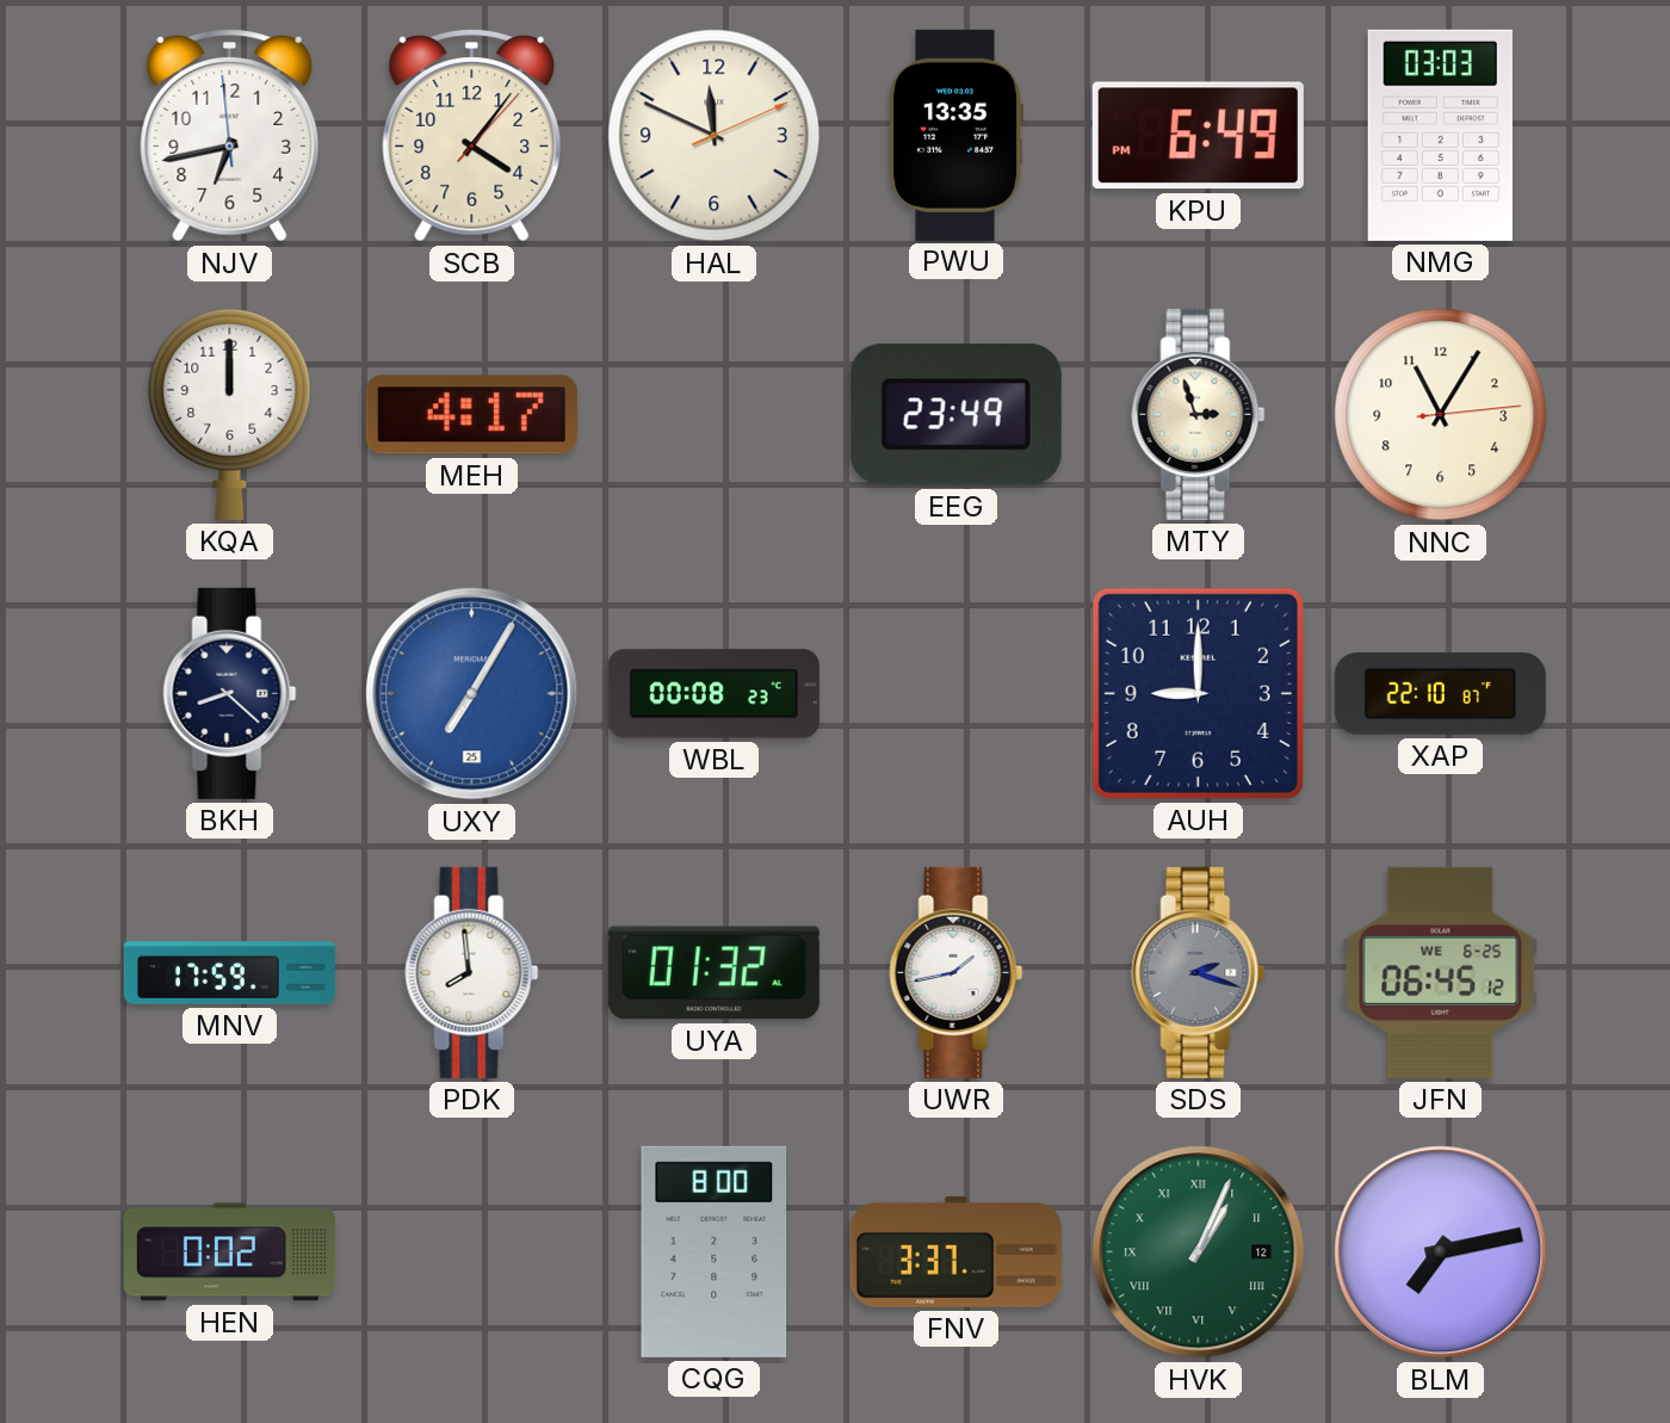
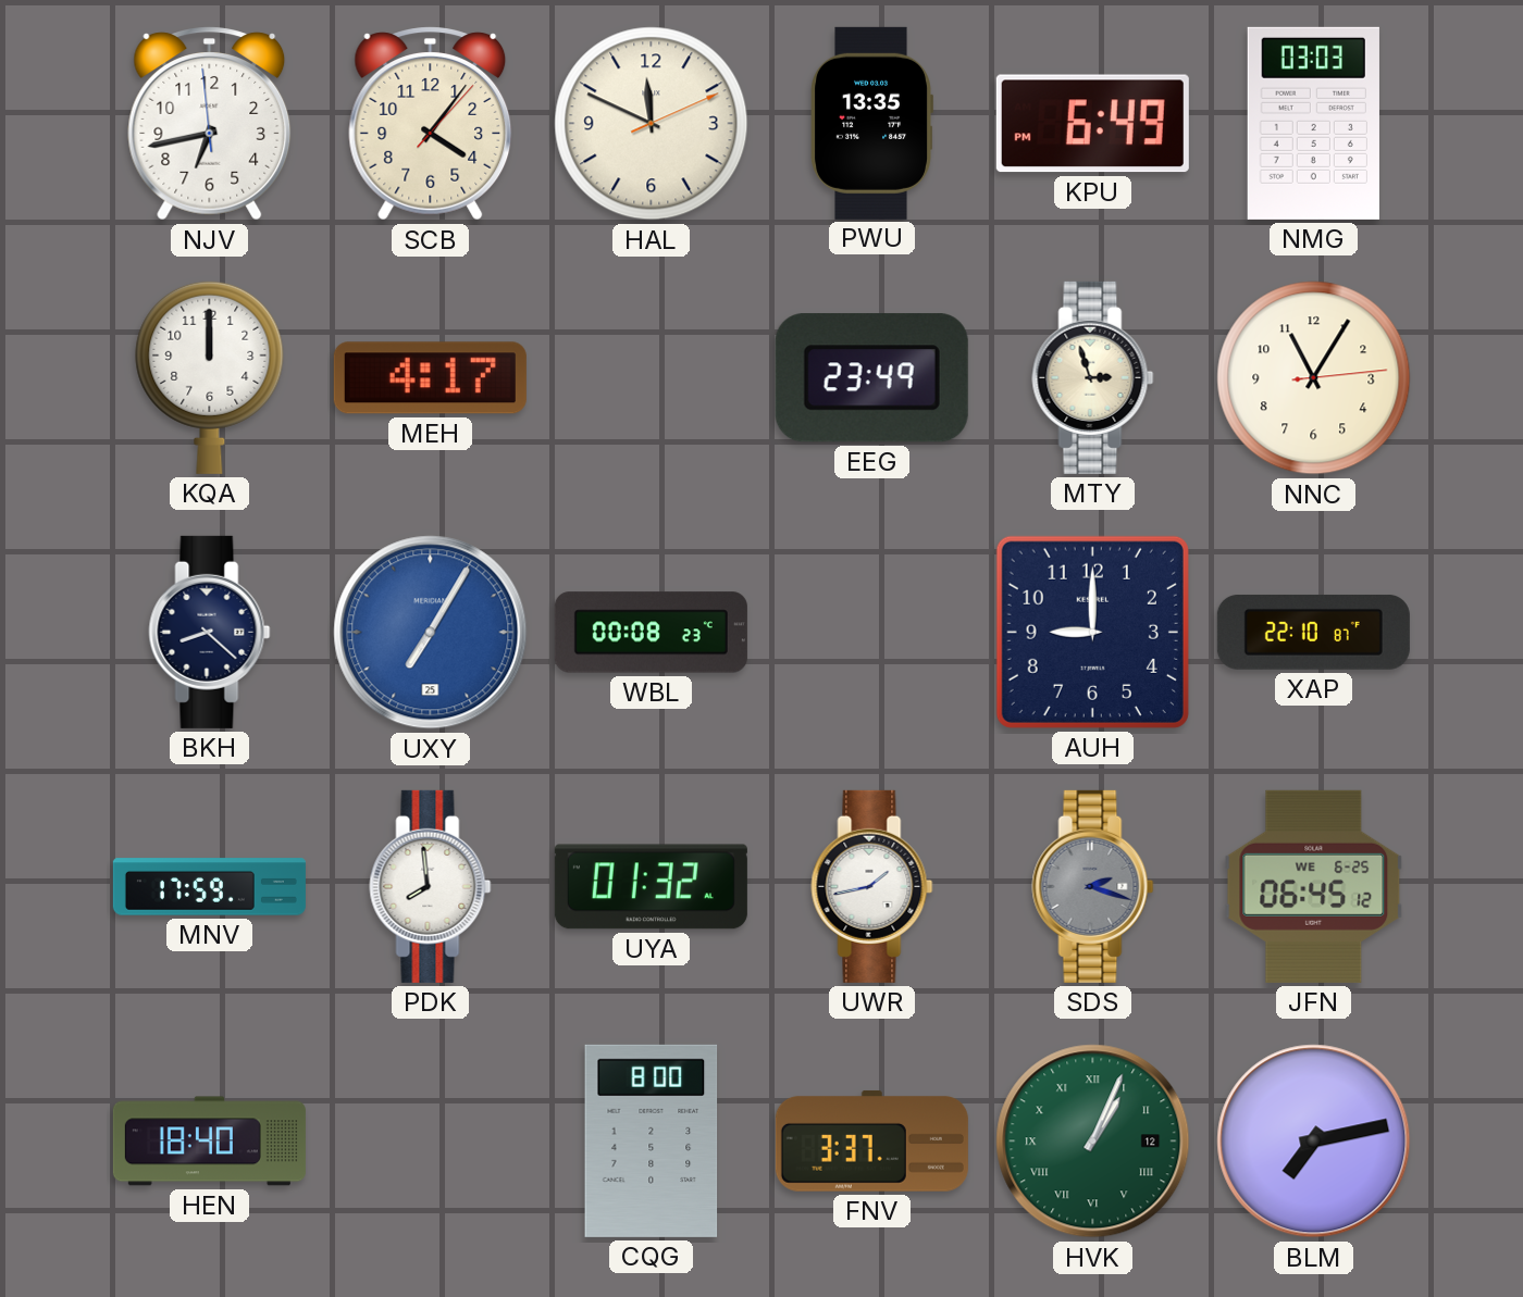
HEN: 0:02 -> 18:40
